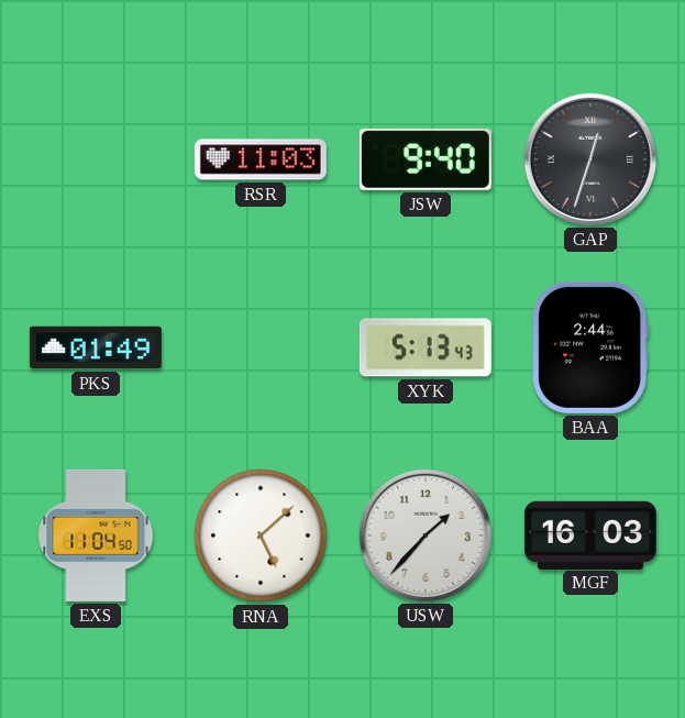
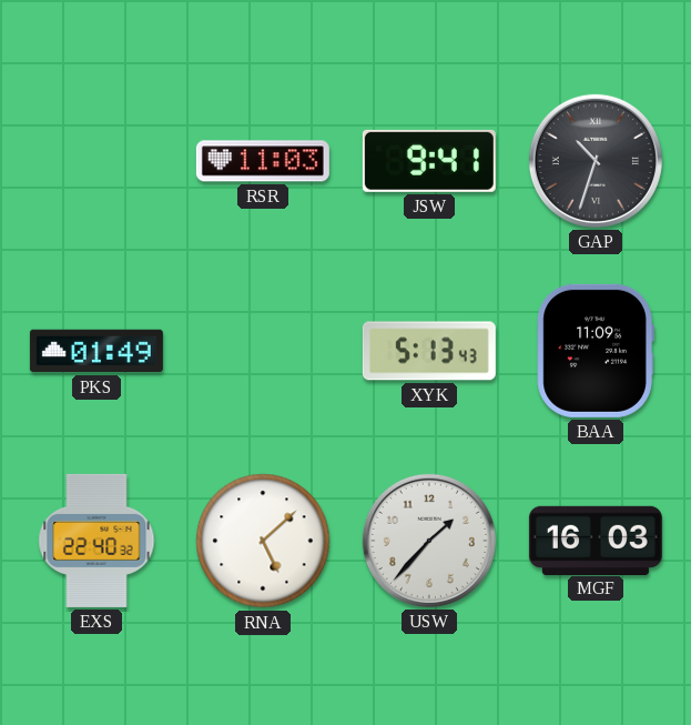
JSW: 9:40 -> 9:41
GAP: 12:33 -> 10:33
BAA: 2:44 -> 11:09
EXS: 11:04 -> 22:40
